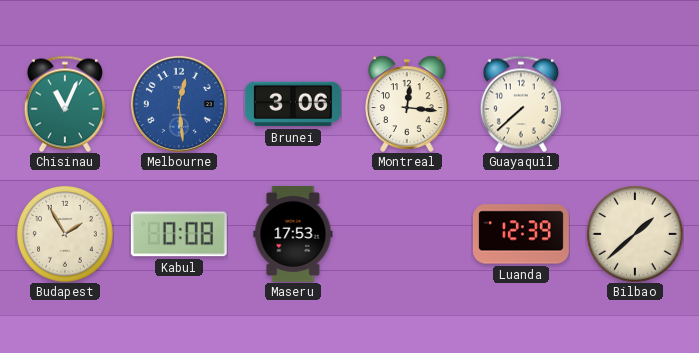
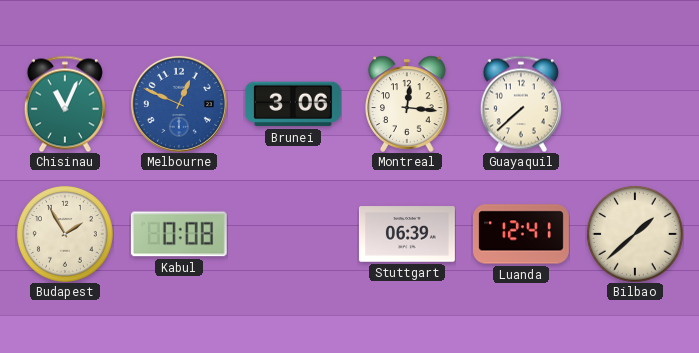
Melbourne: 12:29 -> 12:49
Maseru: 17:53 -> none
Stuttgart: none -> 06:39
Luanda: 12:39 -> 12:41
